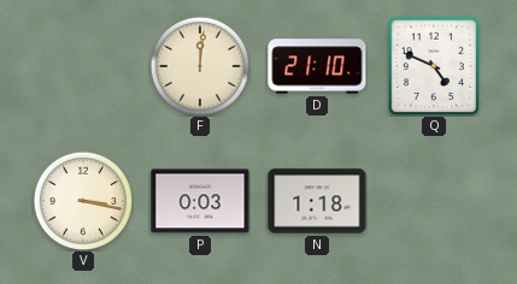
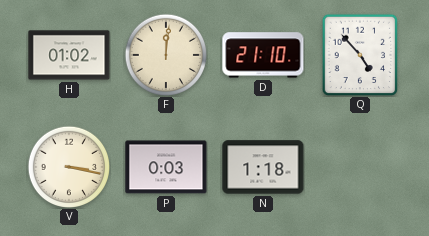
H: none -> 01:02
Q: 4:49 -> 4:53
